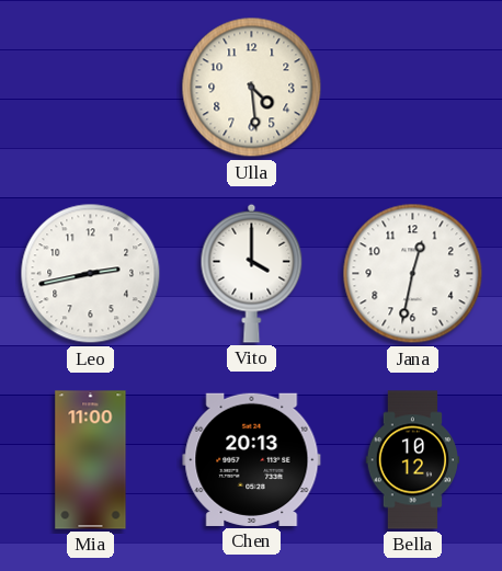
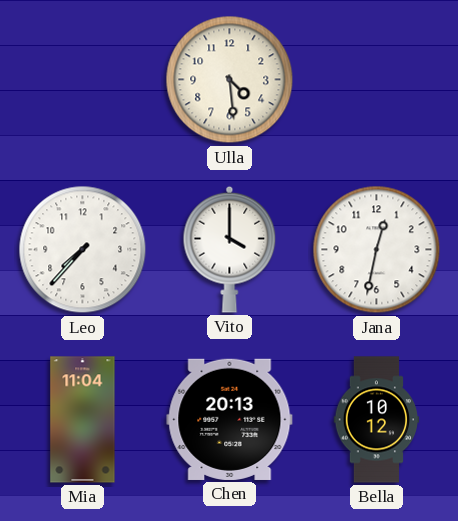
Leo: 2:43 -> 7:37
Mia: 11:00 -> 11:04
